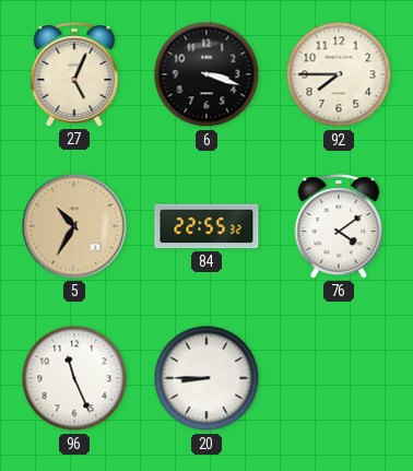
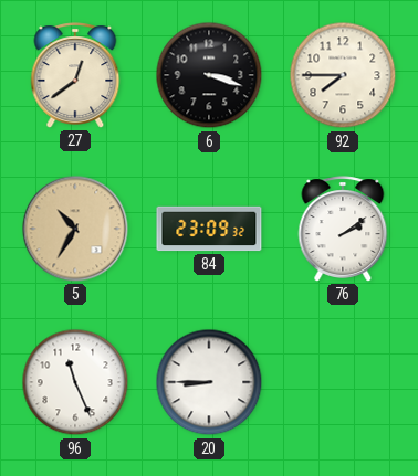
27: 5:04 -> 12:39
84: 22:55 -> 23:09
76: 4:09 -> 2:09
